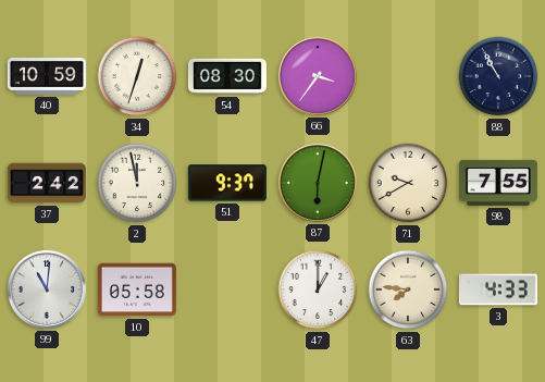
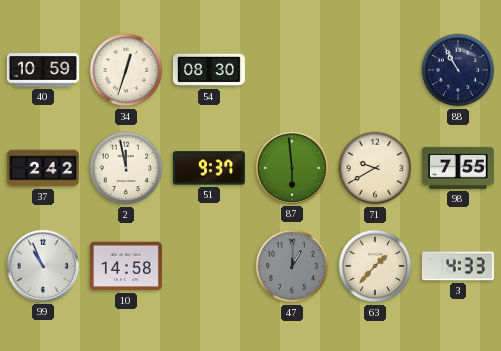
66: 3:36 -> none
87: 6:02 -> 5:59
99: 11:01 -> 10:56
10: 05:58 -> 14:58
47 dial: white -> grey
63: 7:46 -> 1:37
